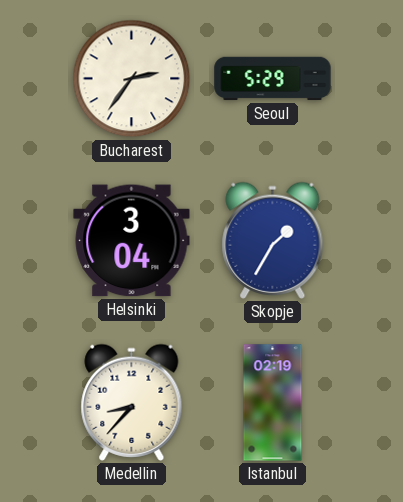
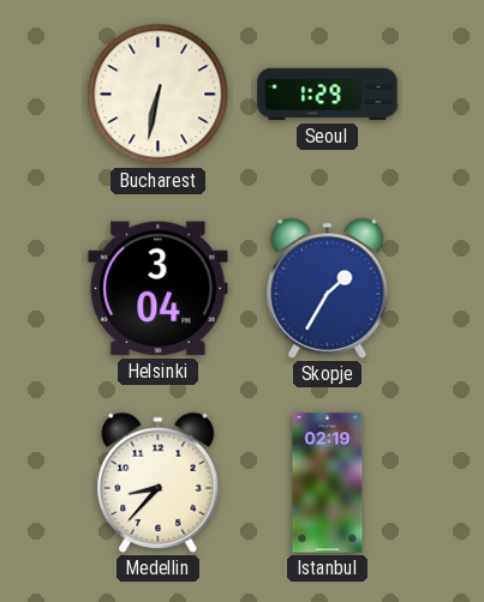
Bucharest: 2:36 -> 6:32
Seoul: 5:29 -> 1:29
